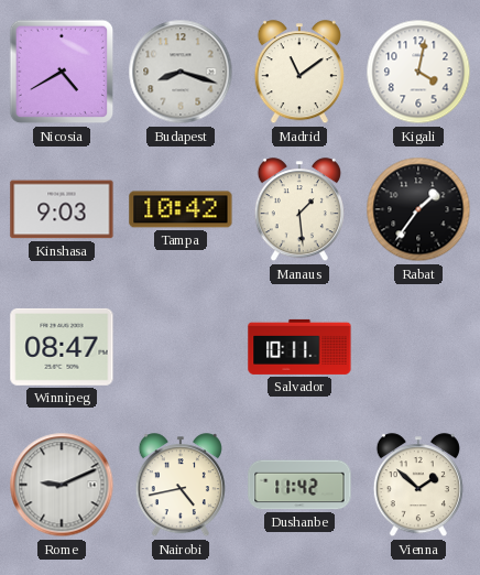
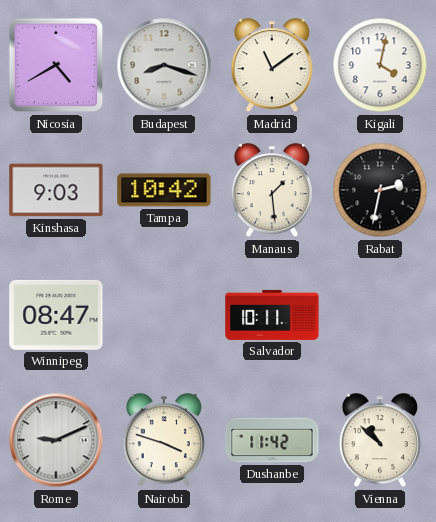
Rabat: 1:36 -> 2:32
Nairobi: 4:43 -> 3:48
Vienna: 1:52 -> 10:52
